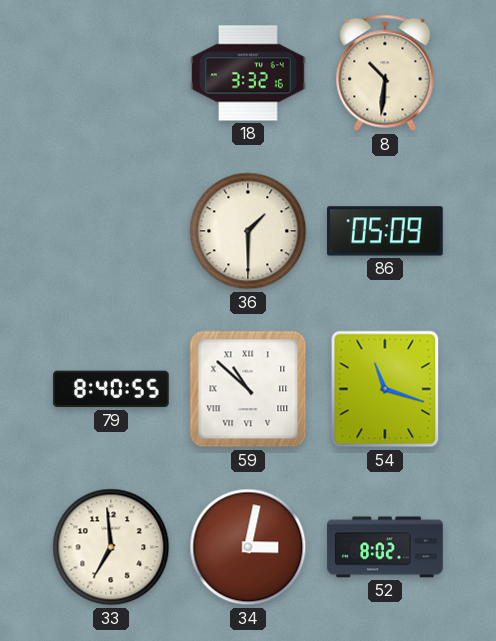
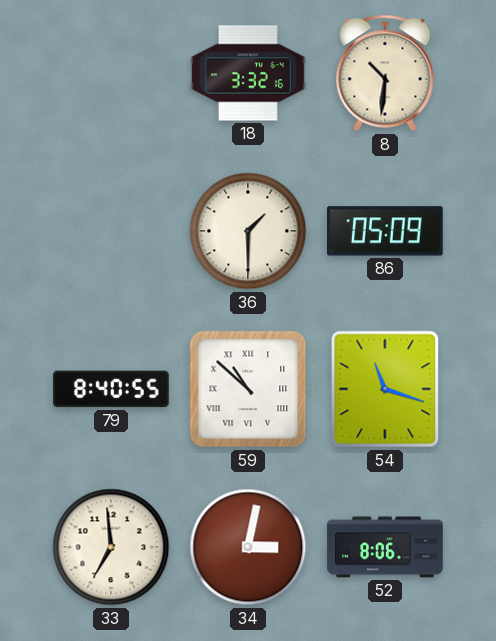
52: 8:02 -> 8:06
